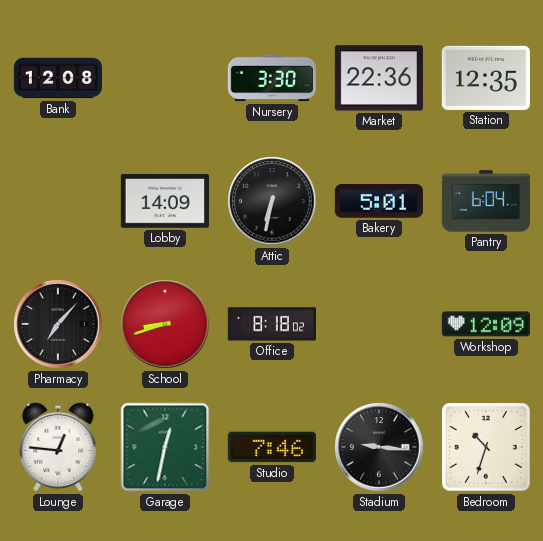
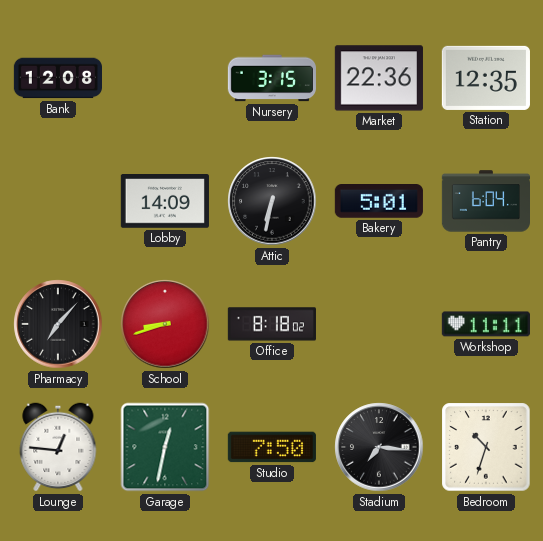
Nursery: 3:30 -> 3:15
Workshop: 12:09 -> 11:11
Studio: 7:46 -> 7:50
Stadium: 9:16 -> 7:16
